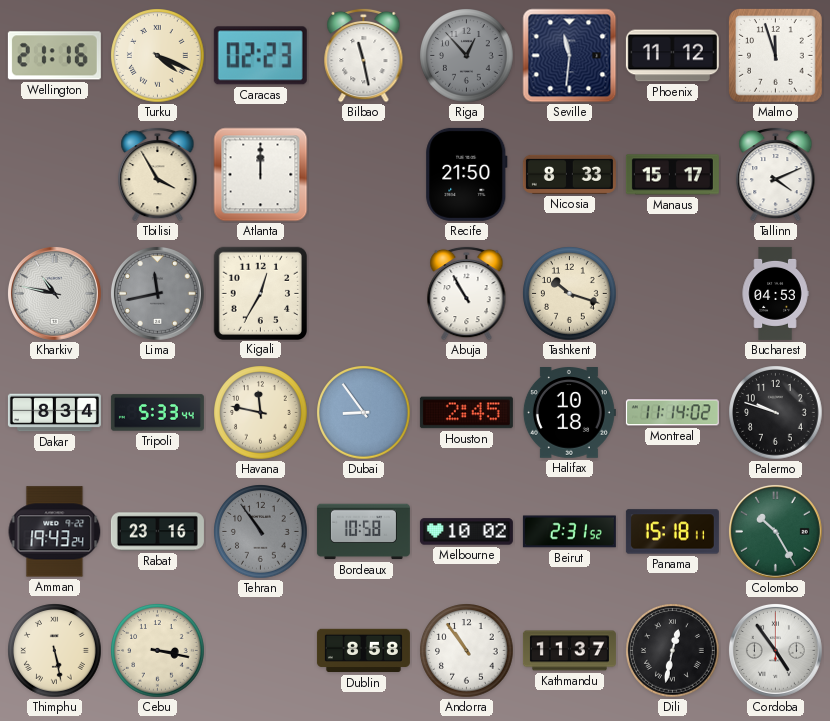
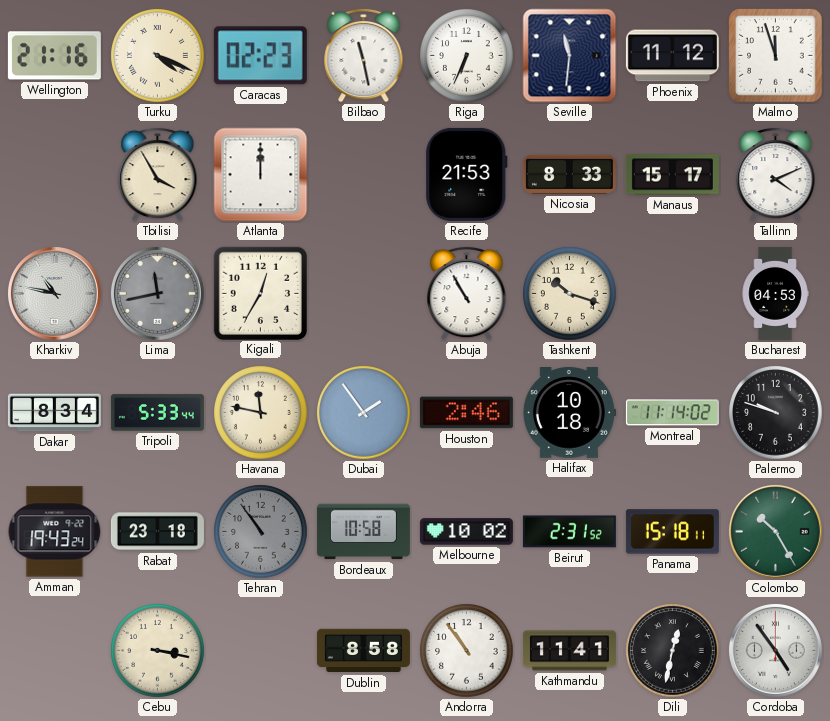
Riga: 12:53 -> 6:34
Riga dial: grey -> white
Recife: 21:50 -> 21:53
Dubai: 8:54 -> 1:54
Houston: 2:45 -> 2:46
Rabat: 23:16 -> 23:18
Thimphu: 5:28 -> none
Kathmandu: 11:37 -> 11:41
